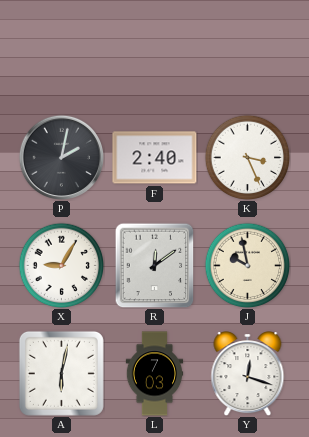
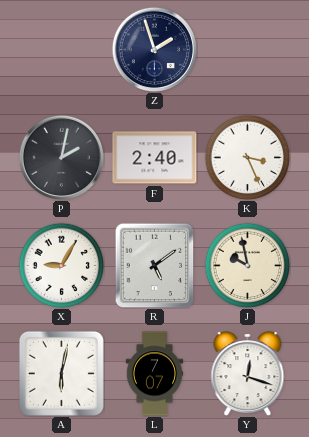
Z: none -> 1:57
R: 12:09 -> 5:09
L: 7:03 -> 7:07
